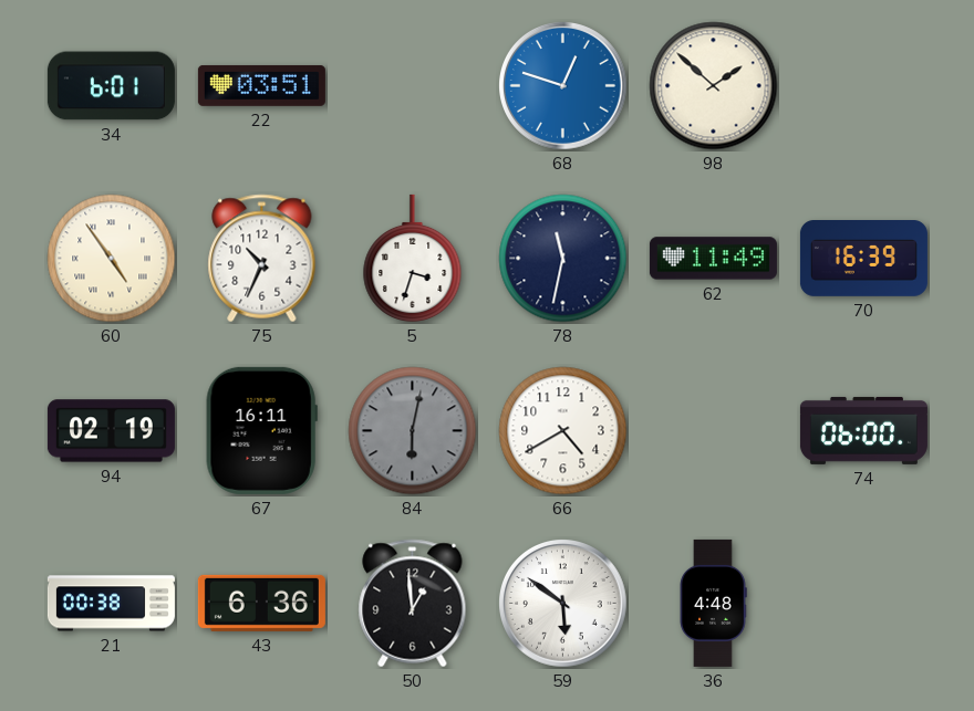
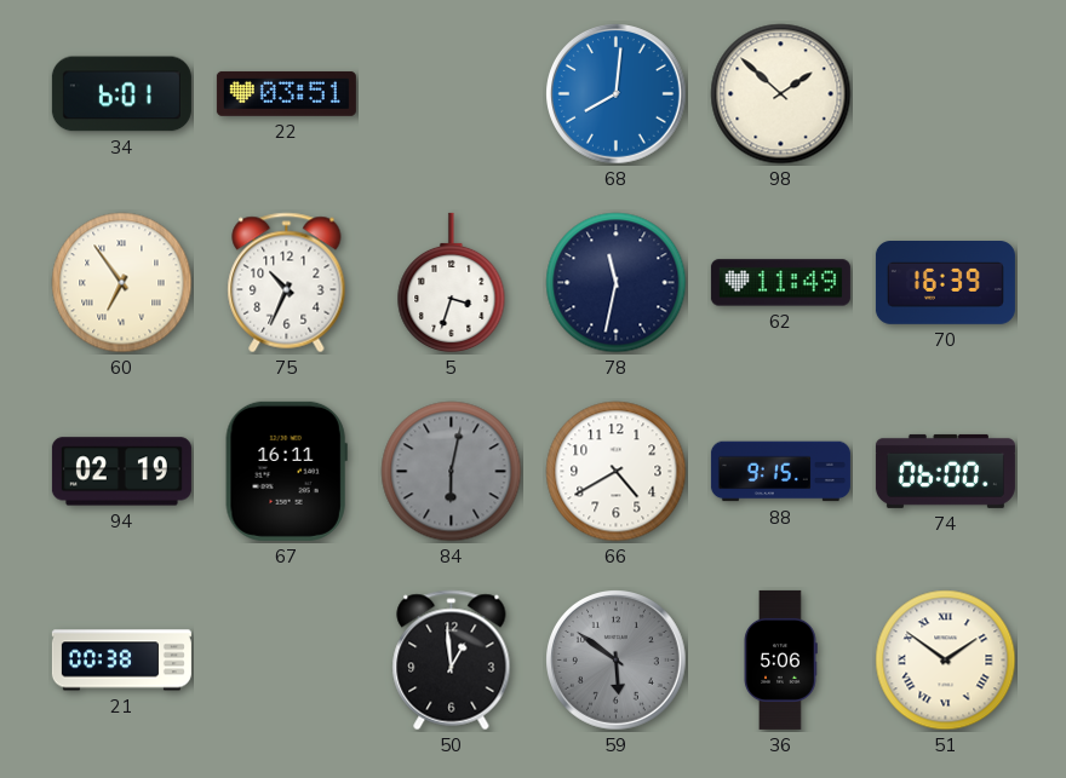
68: 12:48 -> 8:01
60: 4:54 -> 6:54
88: none -> 9:15
43: 6:36 -> none
59 dial: white -> grey
36: 4:48 -> 5:06
51: none -> 1:51
